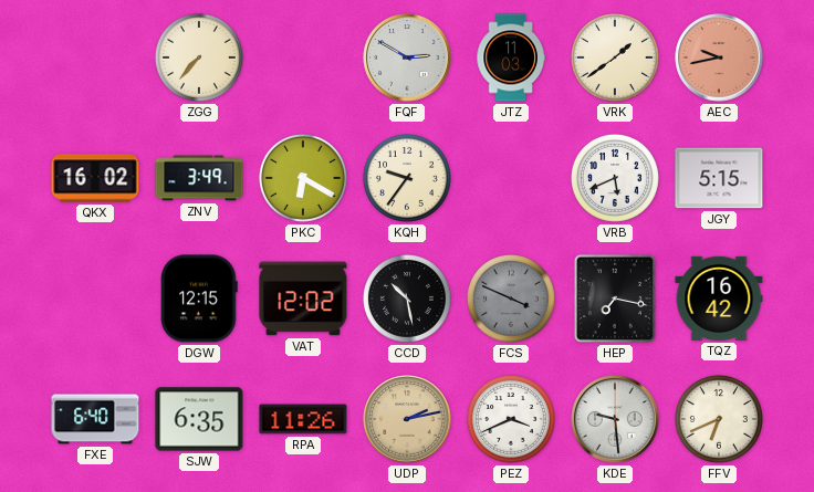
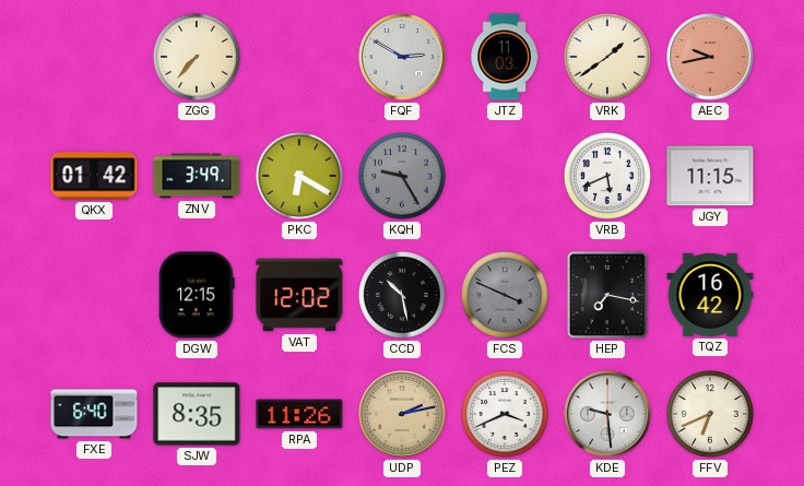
QKX: 16:02 -> 01:42
KQH: 9:36 -> 9:25
KQH dial: cream -> grey
JGY: 5:15 -> 11:15
SJW: 6:35 -> 8:35
